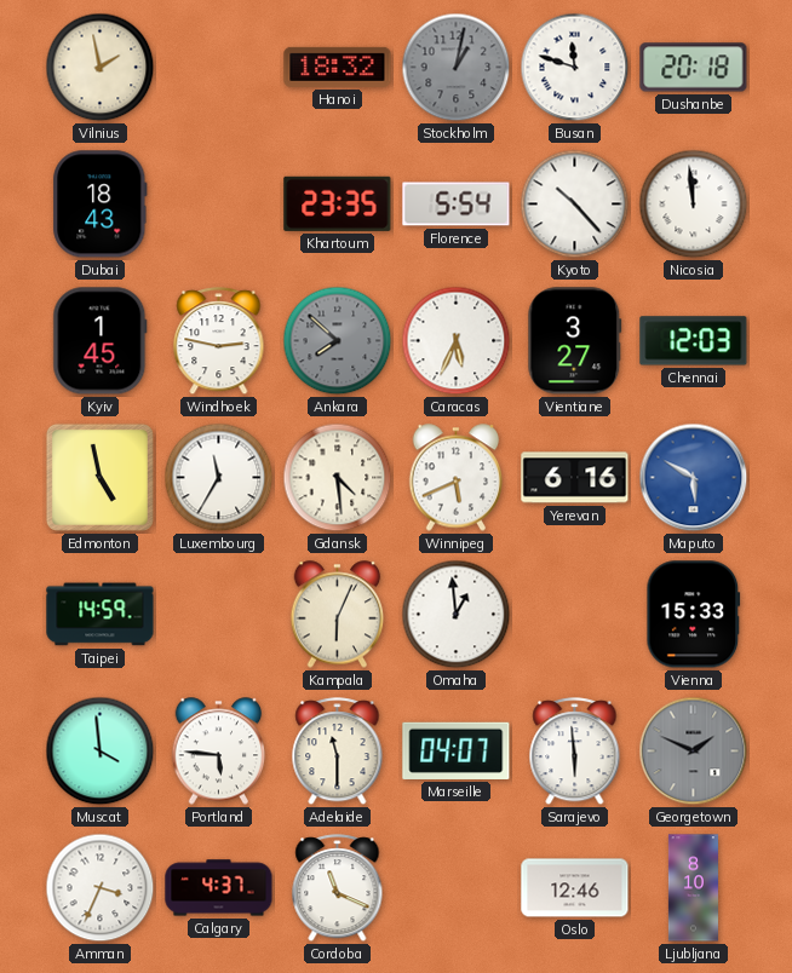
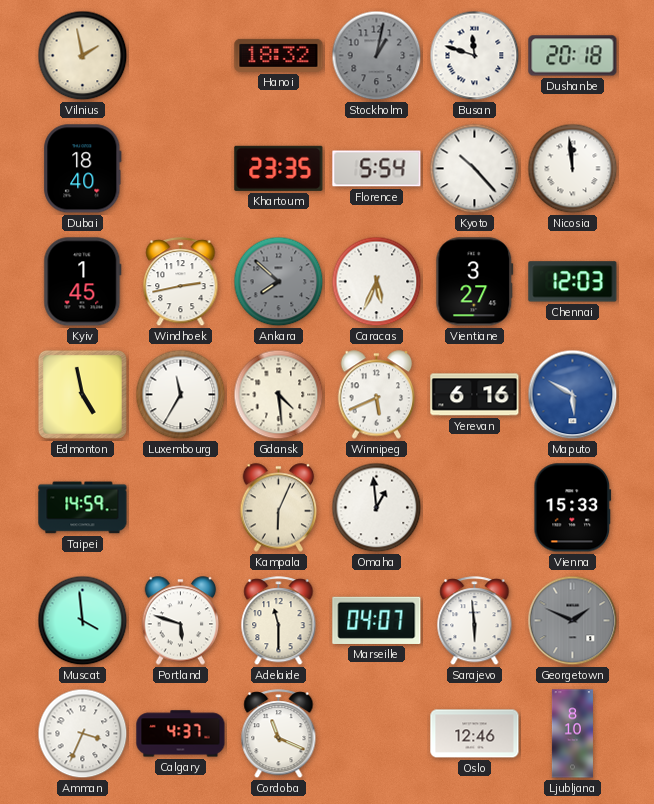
Dubai: 18:43 -> 18:40
Windhoek: 2:47 -> 2:43
Portland: 5:46 -> 5:48
